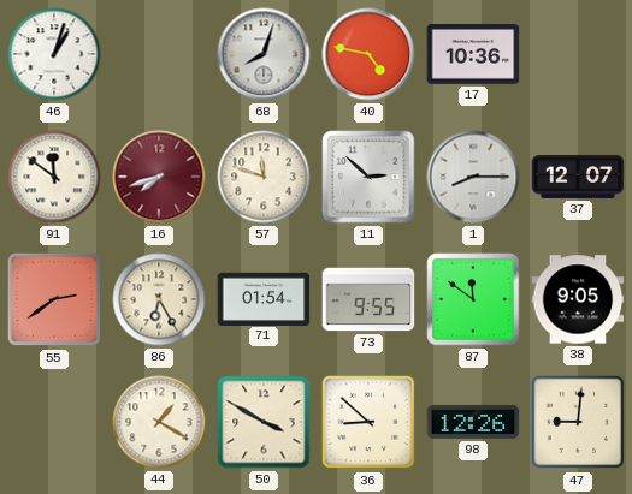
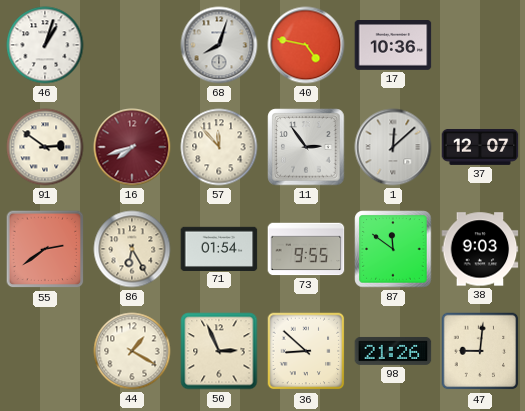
91: 11:51 -> 2:51
57: 11:48 -> 11:53
11: 2:52 -> 2:54
1: 8:15 -> 12:08
38: 9:05 -> 9:03
50: 3:50 -> 2:56
98: 12:26 -> 21:26
